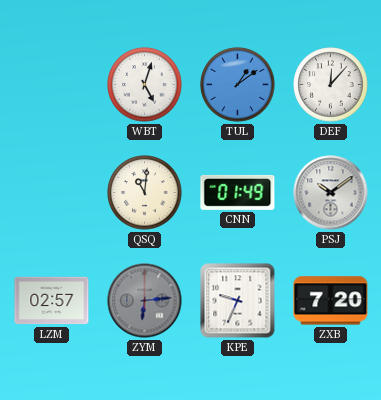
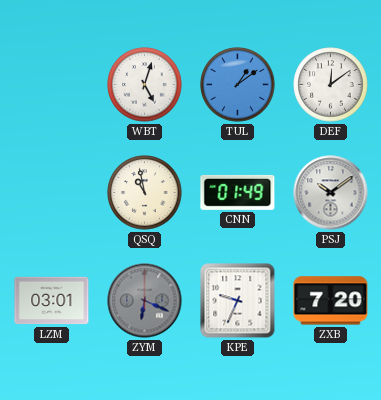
DEF: 12:07 -> 12:09
QSQ: 11:01 -> 10:58
LZM: 02:57 -> 03:01
ZYM: 6:14 -> 6:19
